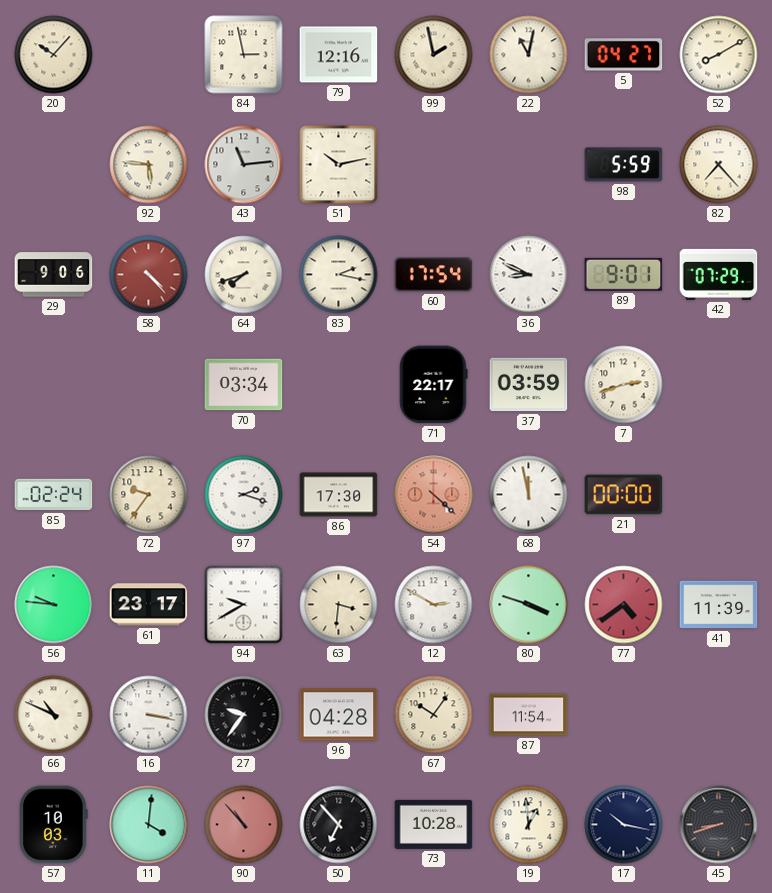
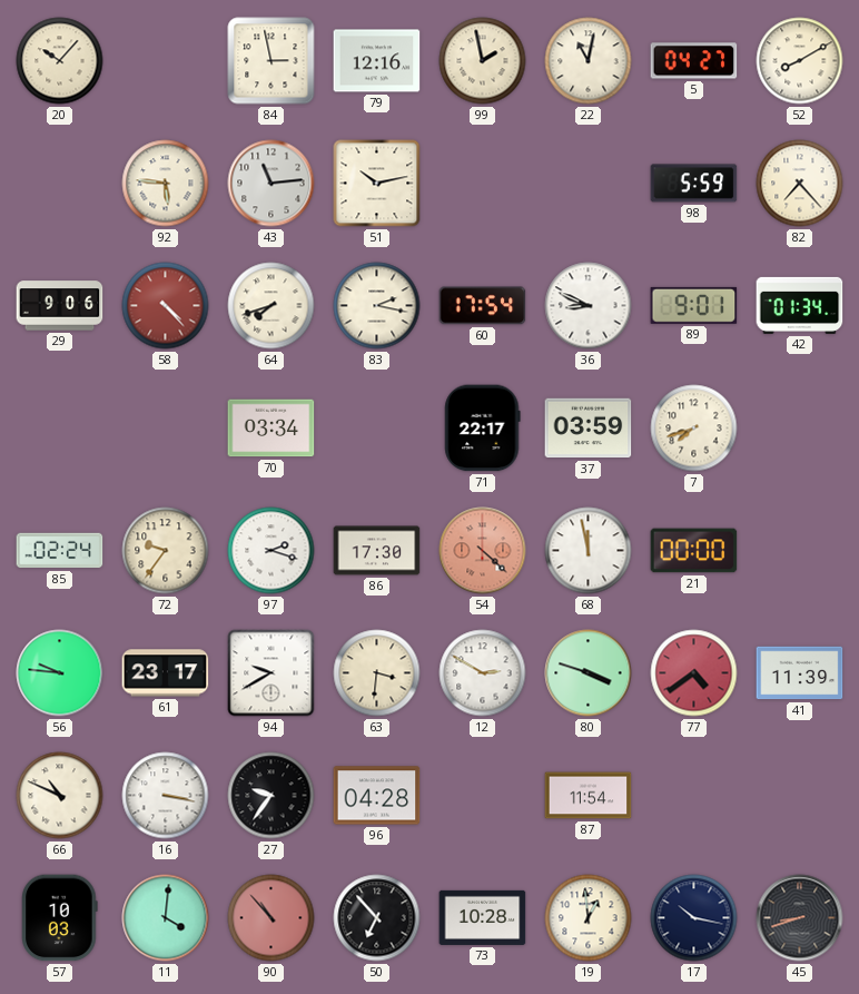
42: 07:29 -> 01:34
7: 2:42 -> 7:42
67: 10:06 -> none
